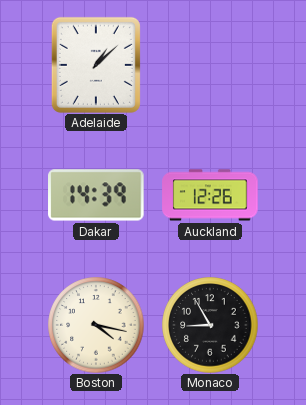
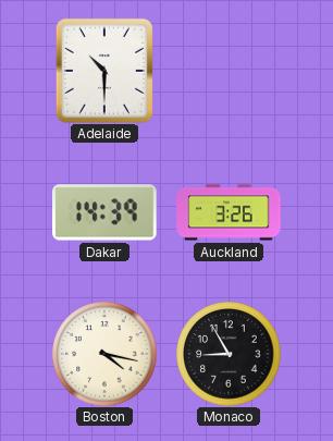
Adelaide: 1:08 -> 10:30
Auckland: 12:26 -> 3:26
